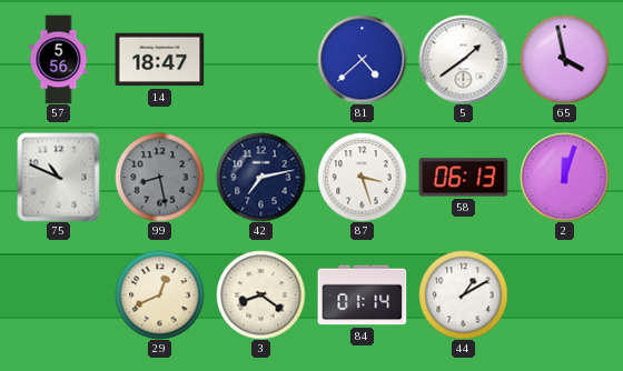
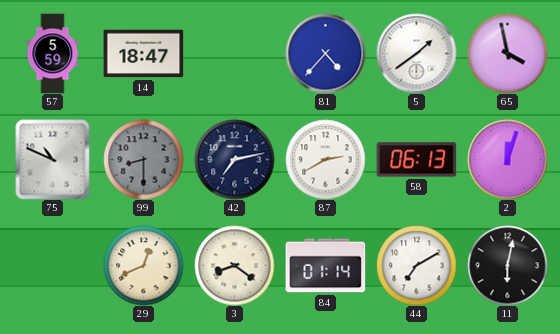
57: 5:56 -> 5:59
81: 4:38 -> 4:37
99: 8:28 -> 8:30
87: 3:27 -> 2:40
44: 1:10 -> 7:10
11: none -> 6:02
